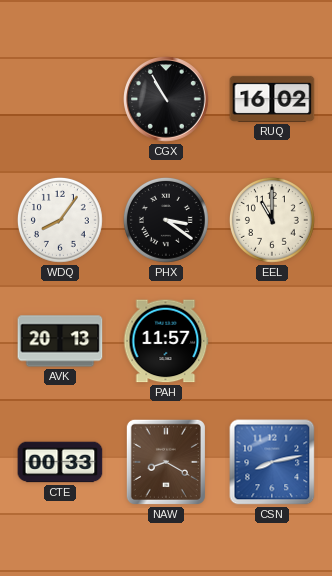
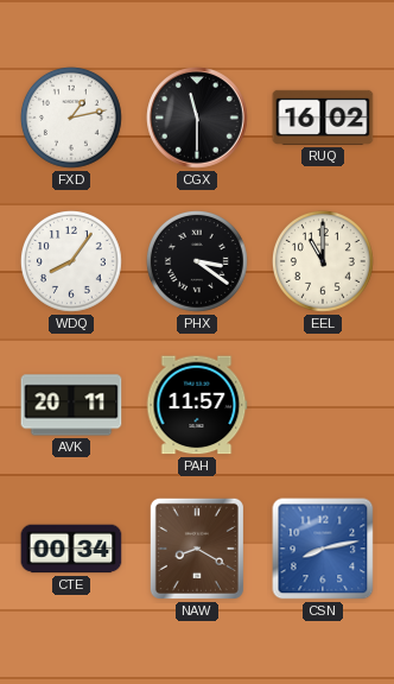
FXD: none -> 1:13
CGX: 10:55 -> 11:30
AVK: 20:13 -> 20:11
CTE: 00:33 -> 00:34
